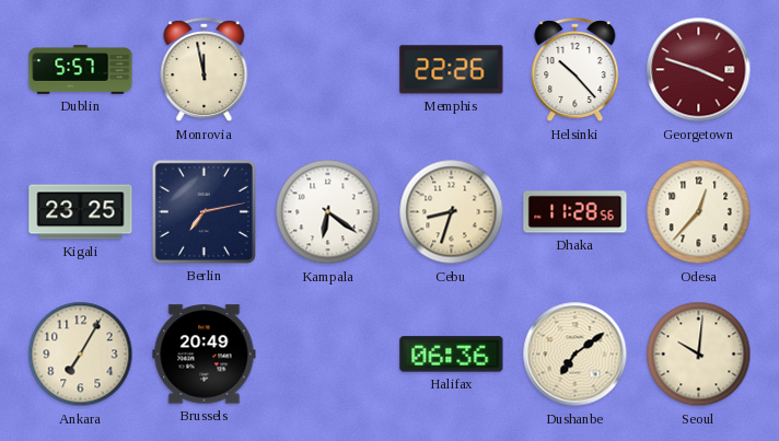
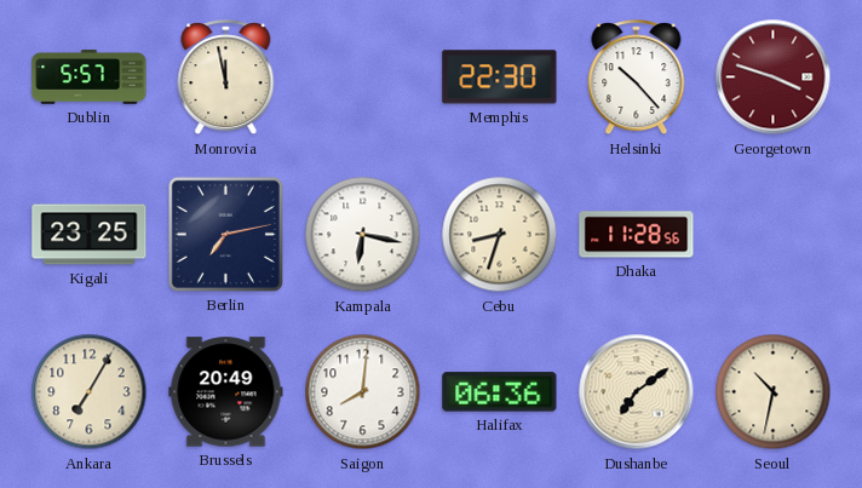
Memphis: 22:26 -> 22:30
Kampala: 6:21 -> 6:17
Odesa: 12:37 -> none
Saigon: none -> 8:01
Seoul: 10:01 -> 10:32
